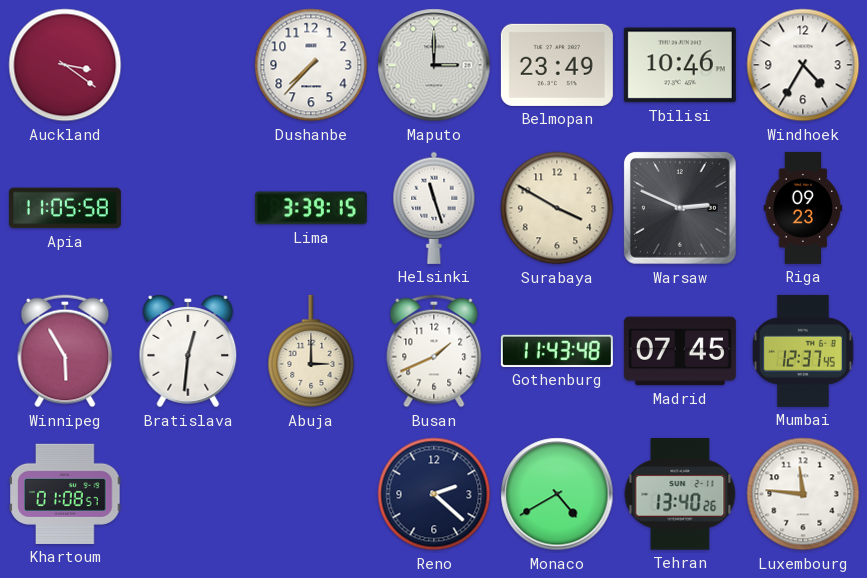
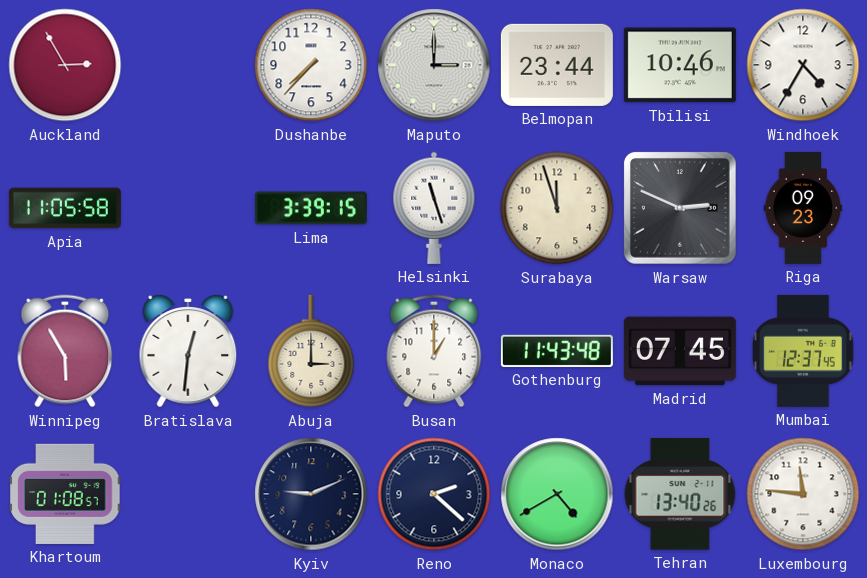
Auckland: 3:21 -> 2:55
Belmopan: 23:49 -> 23:44
Surabaya: 3:50 -> 11:57
Busan: 1:41 -> 1:00
Kyiv: none -> 9:11
